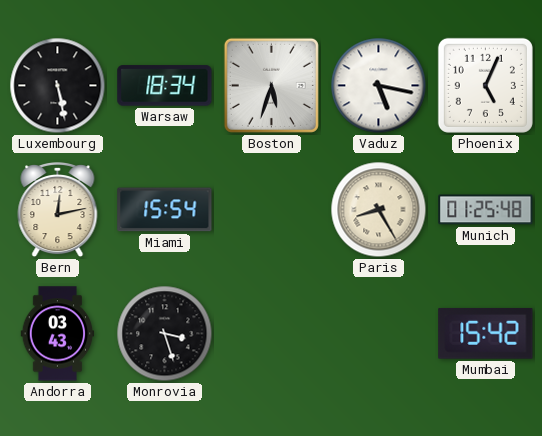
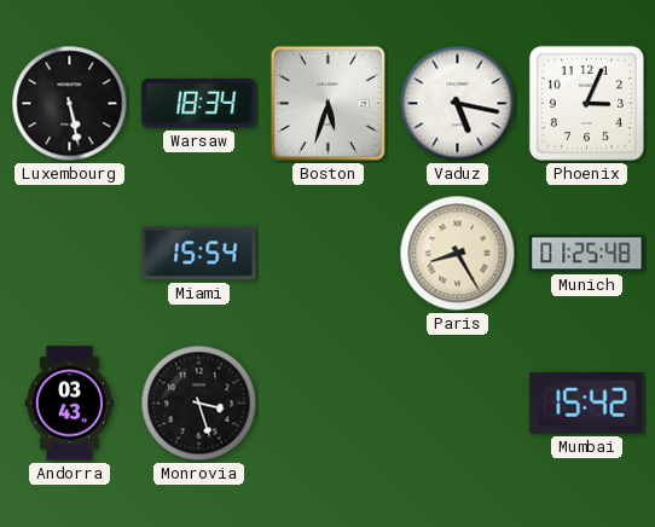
Phoenix: 5:04 -> 3:04
Bern: 12:13 -> none
